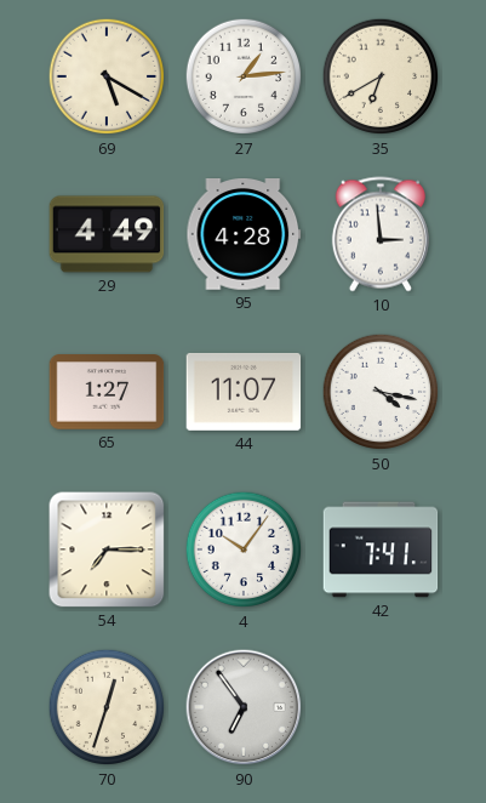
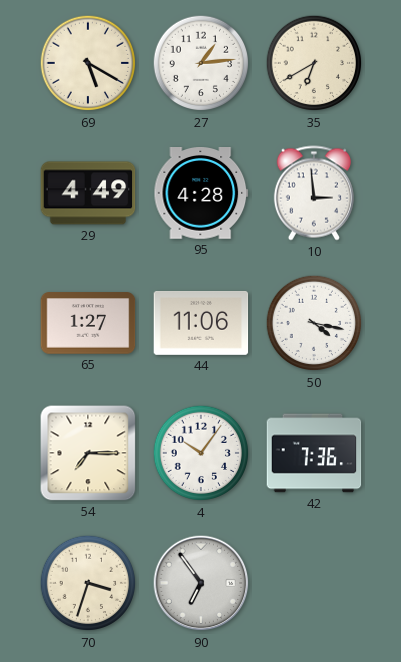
44: 11:07 -> 11:06
42: 7:41 -> 7:36
70: 12:33 -> 3:33
